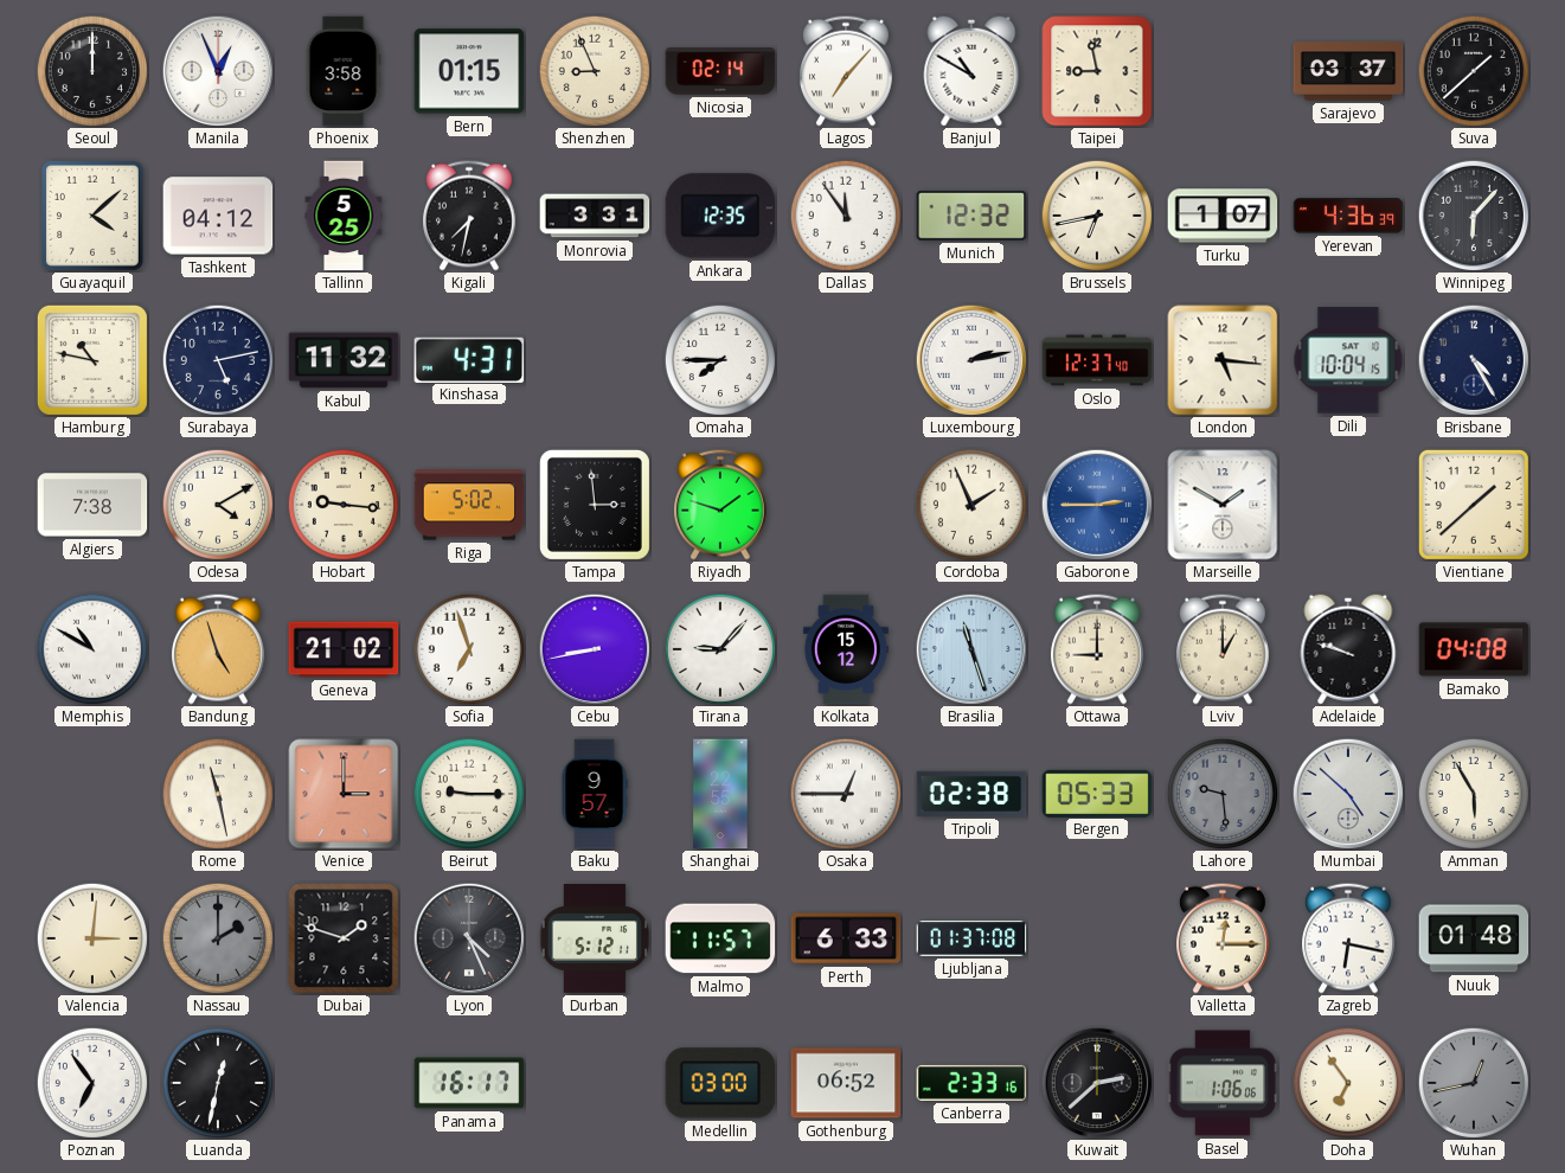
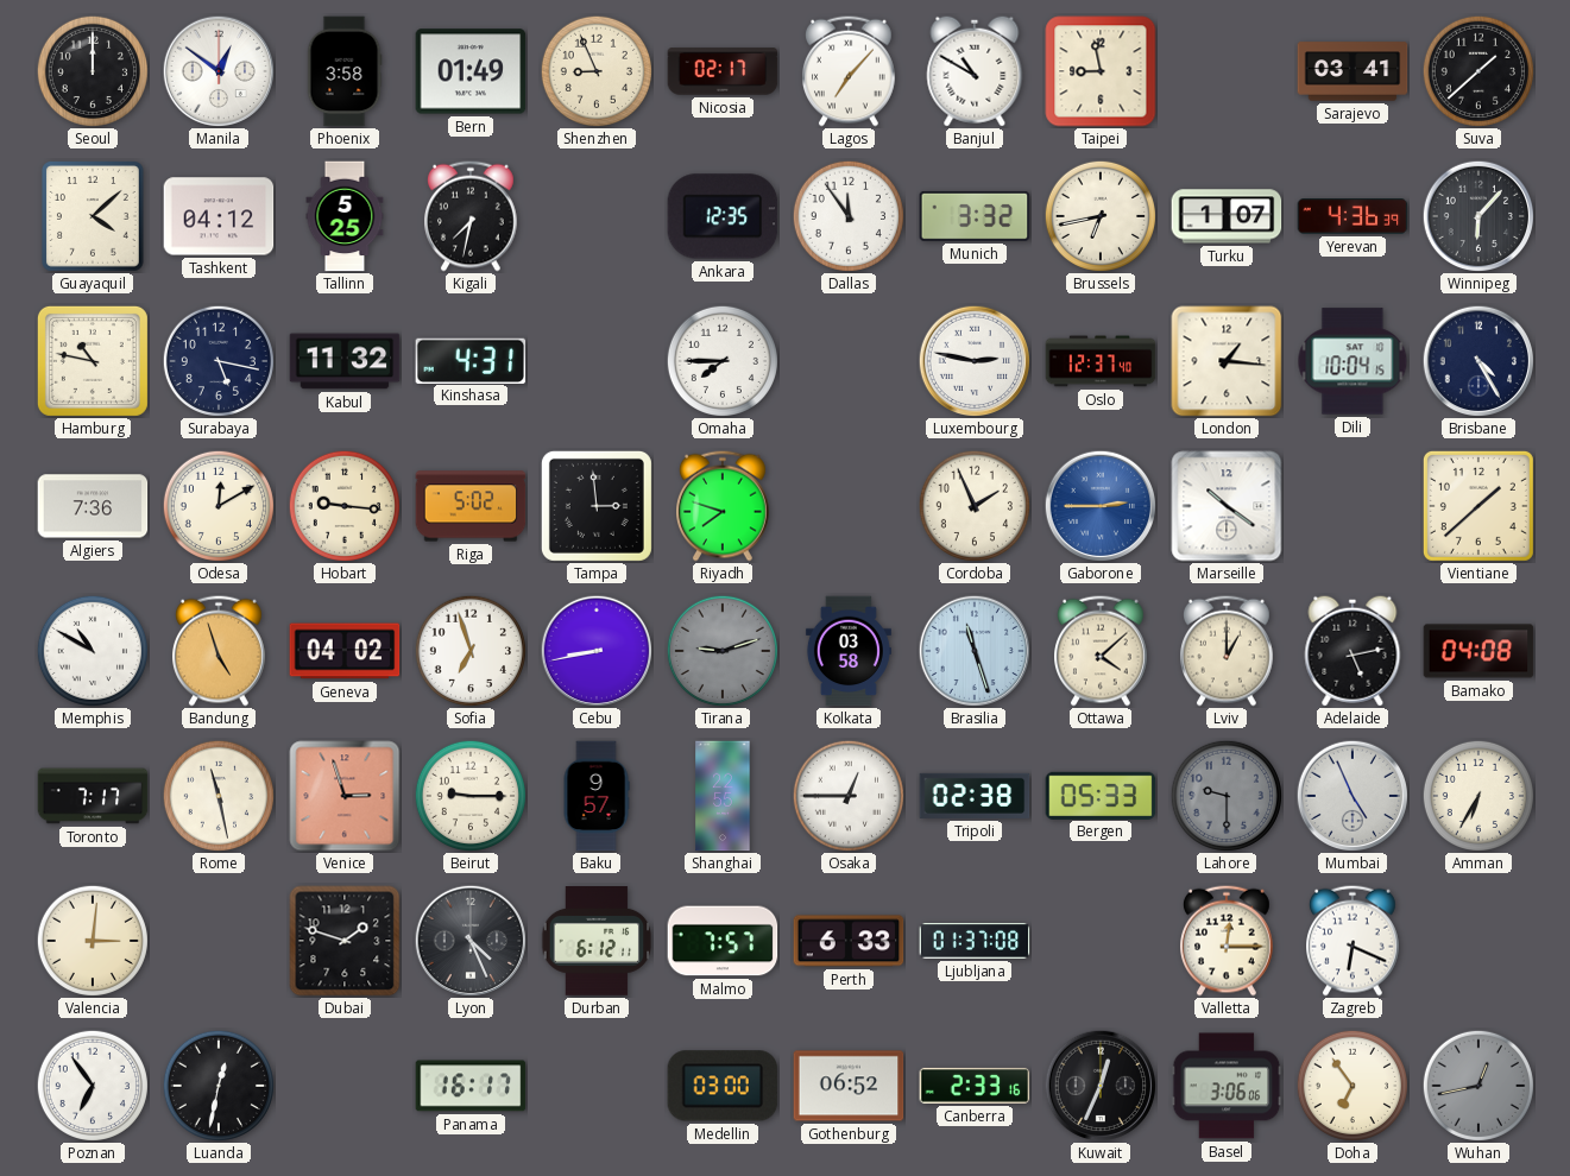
Manila: 12:56 -> 12:51
Bern: 01:15 -> 01:49
Nicosia: 02:14 -> 02:17
Sarajevo: 03:37 -> 03:41
Monrovia: 3:31 -> none
Munich: 12:32 -> 3:32
Surabaya: 5:13 -> 5:17
Luxembourg: 2:13 -> 2:47
London: 5:16 -> 1:16
Algiers: 7:38 -> 7:36
Odesa: 4:10 -> 12:10
Riyadh: 1:48 -> 7:48
Marseille: 1:50 -> 10:21
Geneva: 21:02 -> 04:02
Tirana: 9:07 -> 9:12
Tirana dial: white -> grey
Kolkata: 15:12 -> 03:58
Ottawa: 9:00 -> 4:08
Adelaide: 9:48 -> 5:13
Toronto: none -> 7:17
Venice: 3:00 -> 2:57
Lahore: 9:29 -> 9:30
Mumbai: 4:52 -> 4:56
Amman: 5:55 -> 6:35
Nassau: 2:00 -> none
Durban: 5:12 -> 6:12
Malmo: 11:57 -> 7:57
Zagreb: 6:17 -> 6:19
Nuuk: 01:48 -> none
Kuwait: 2:38 -> 12:34
Basel: 1:06 -> 3:06
